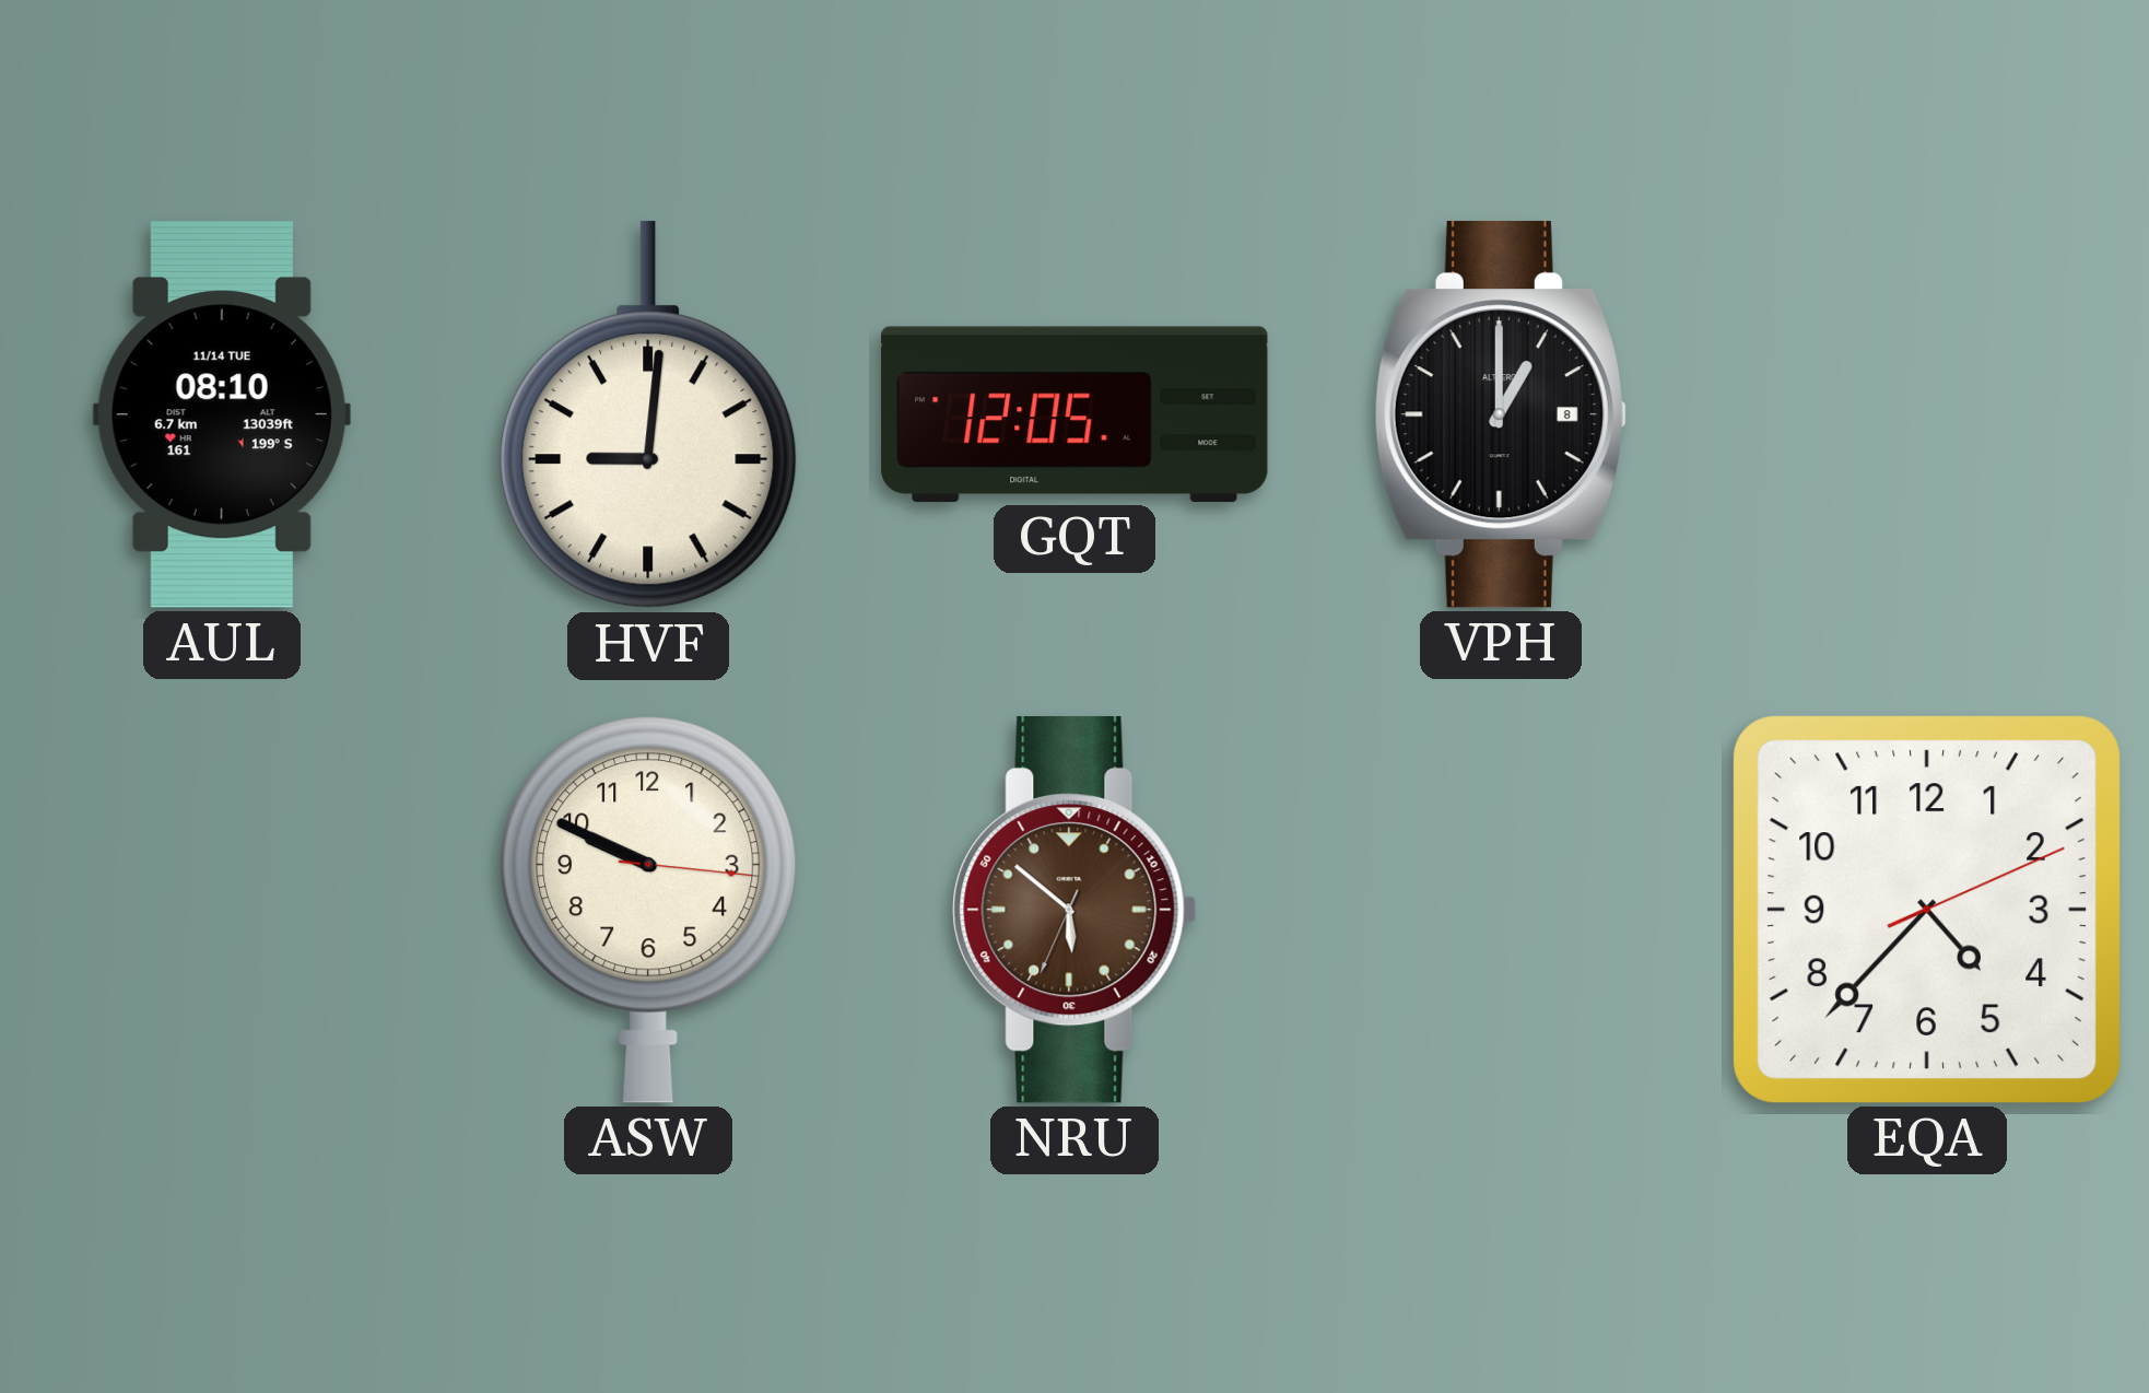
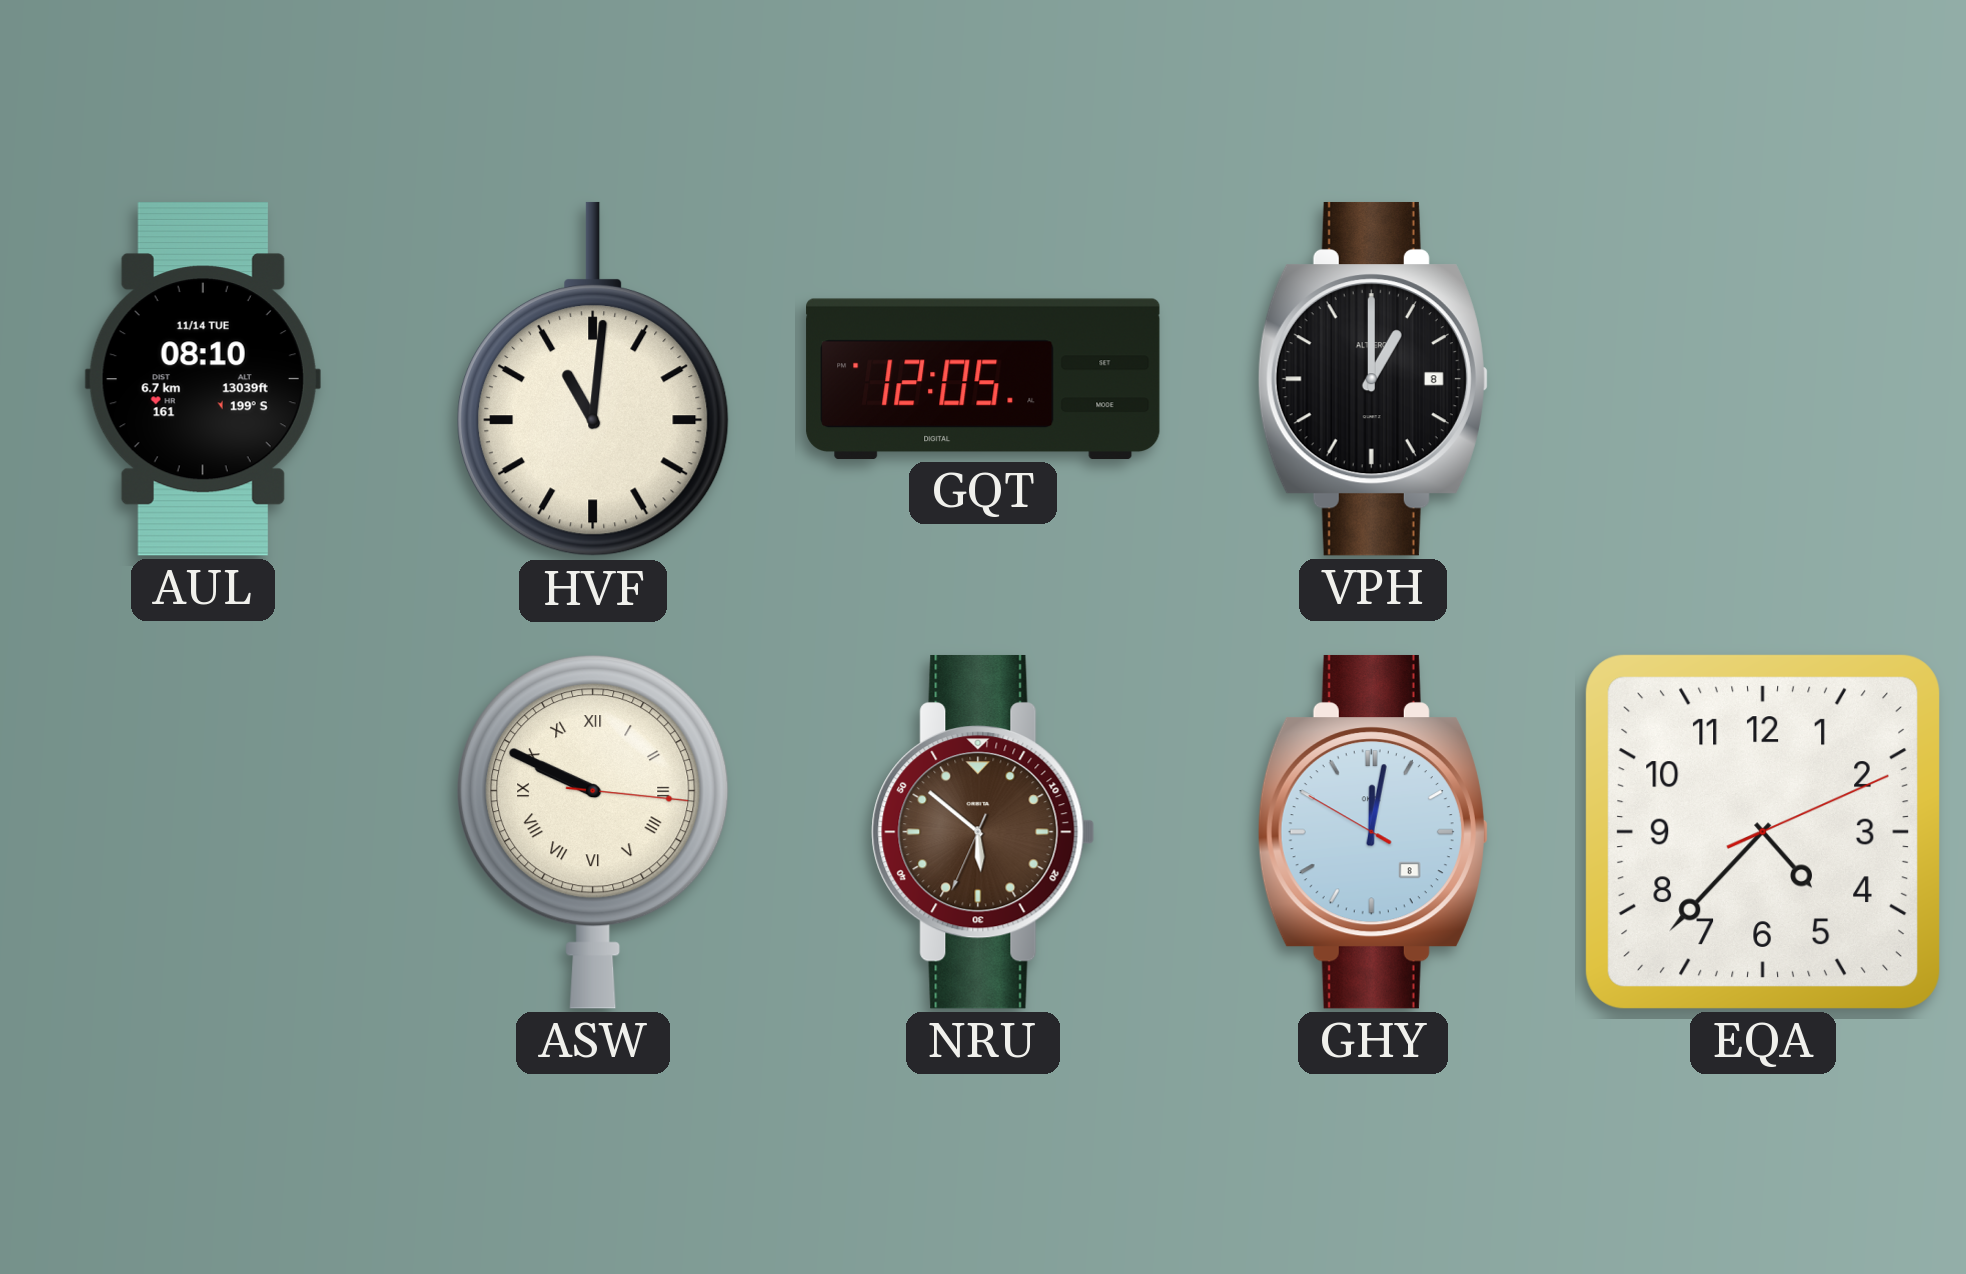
HVF: 9:01 -> 11:01
ASW numerals: Arabic -> Roman
GHY: none -> 12:01
